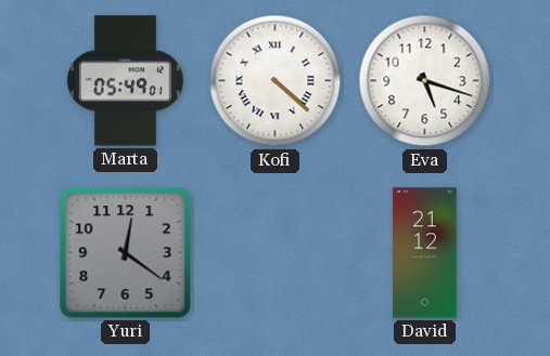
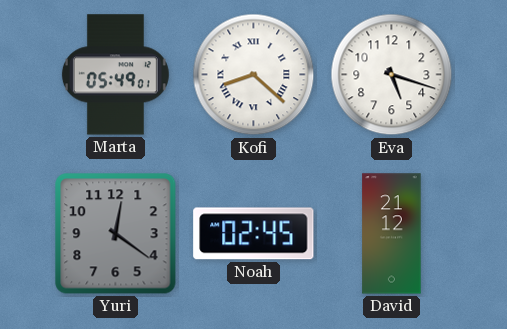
Kofi: 4:22 -> 8:22
Noah: none -> 02:45
